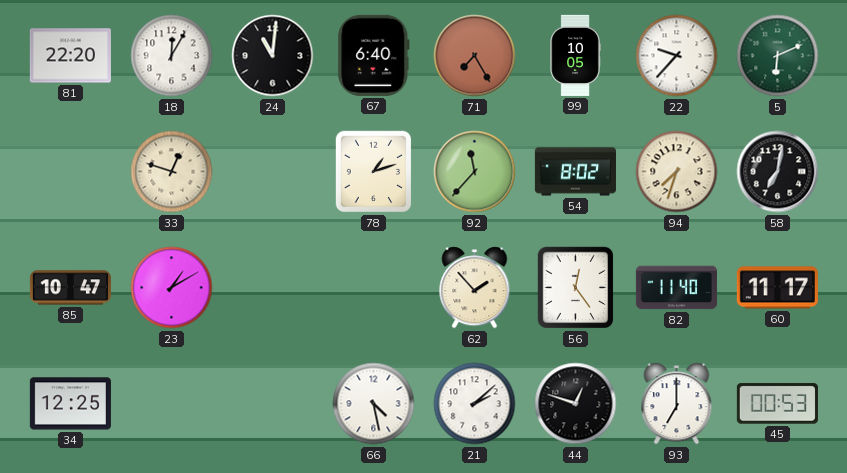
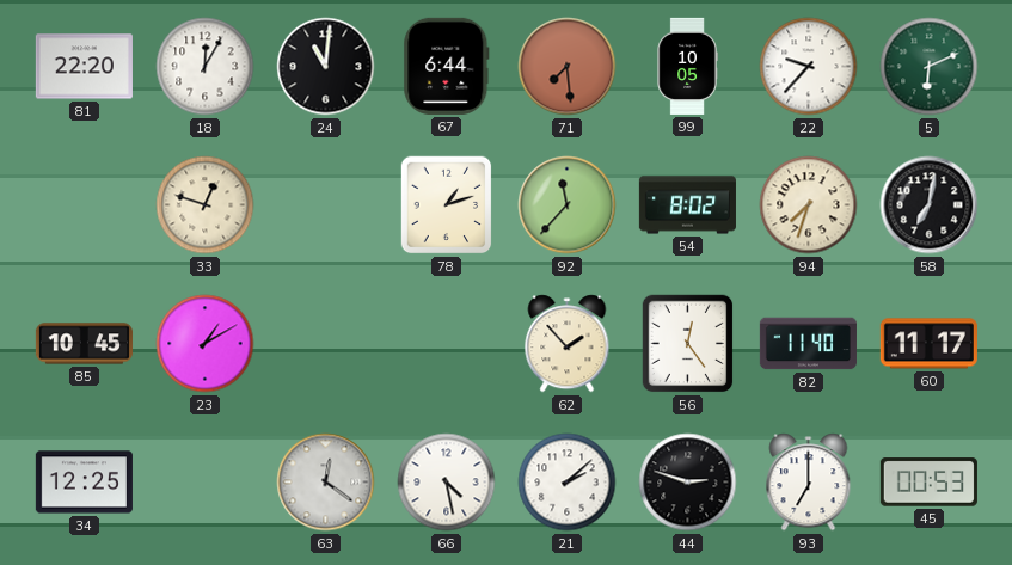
67: 6:40 -> 6:44
71: 7:25 -> 7:29
85: 10:47 -> 10:45
63: none -> 12:21
44: 12:48 -> 2:48
